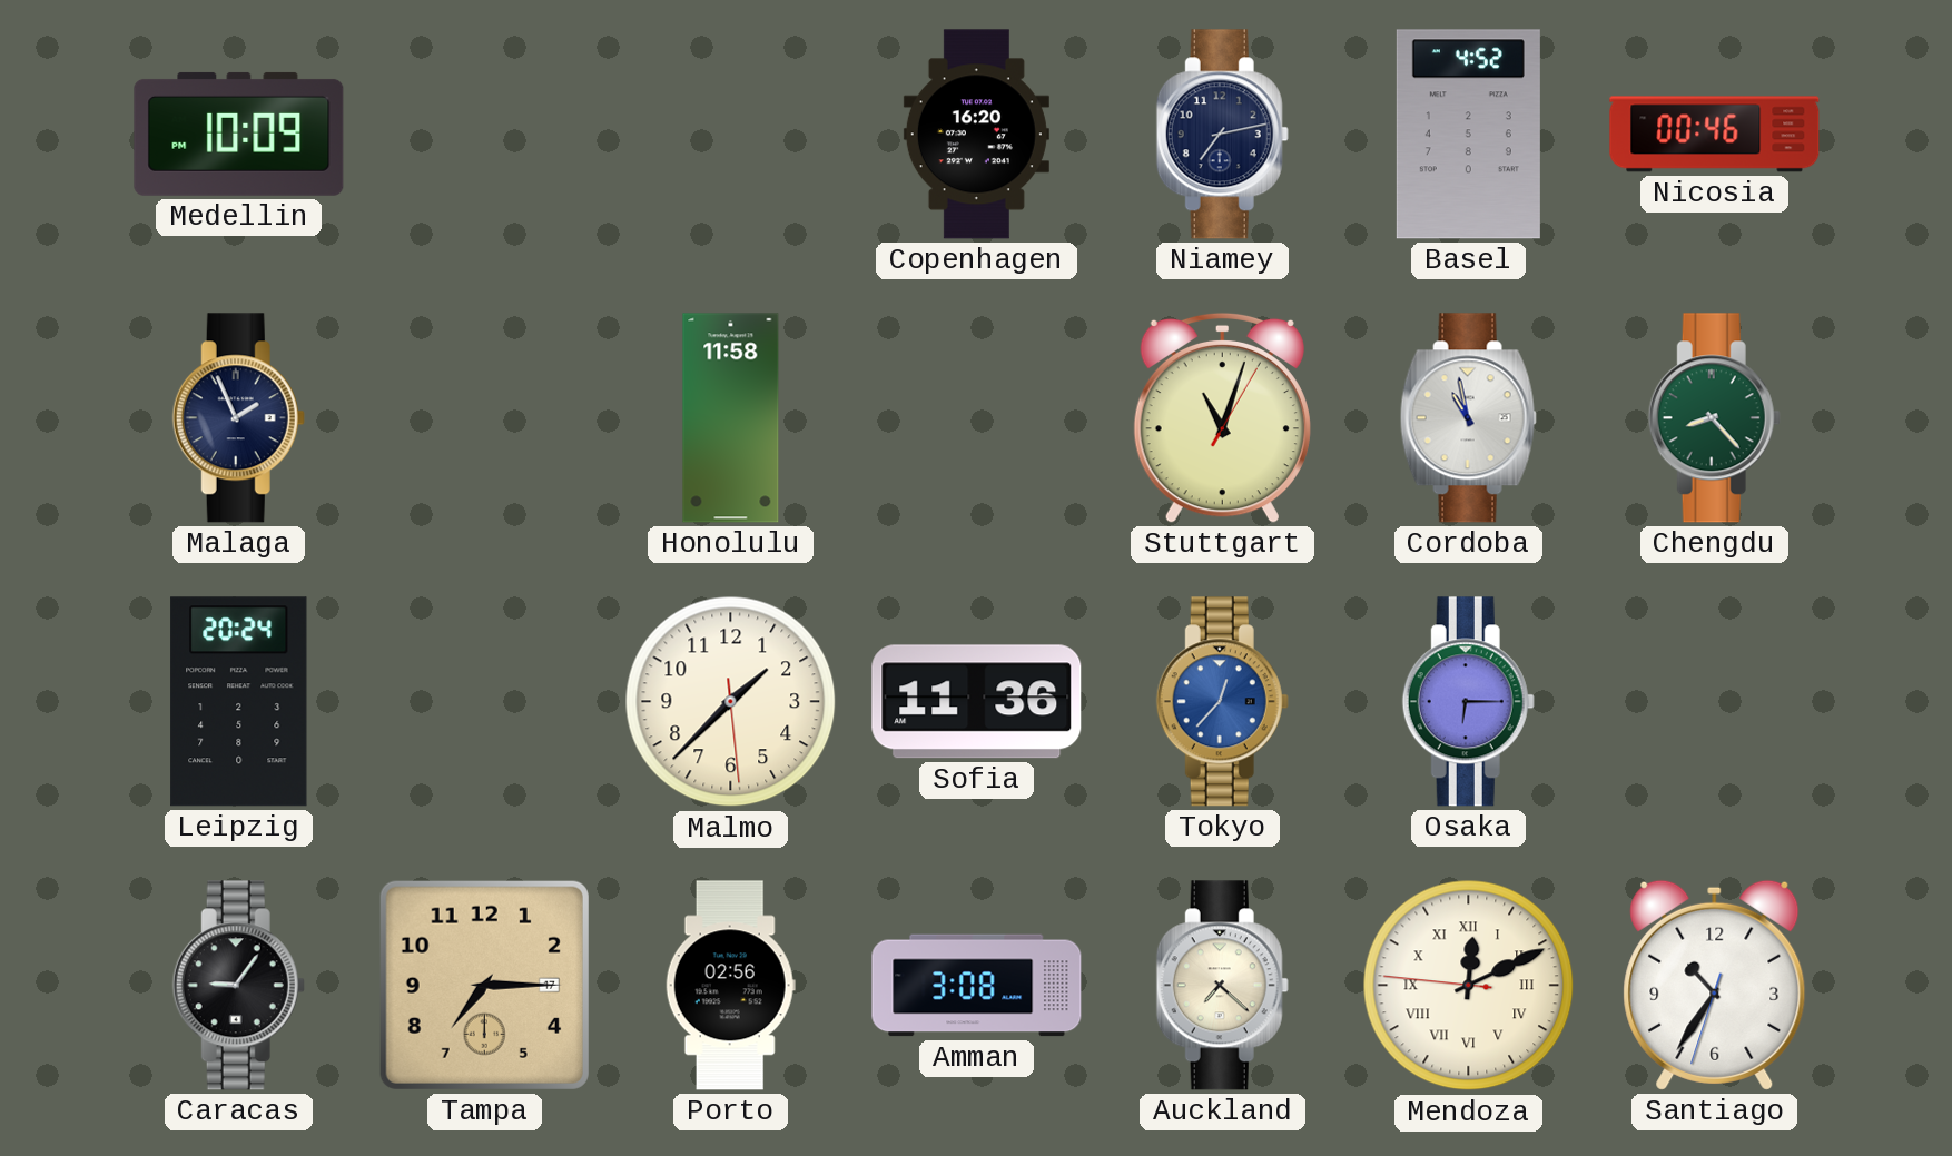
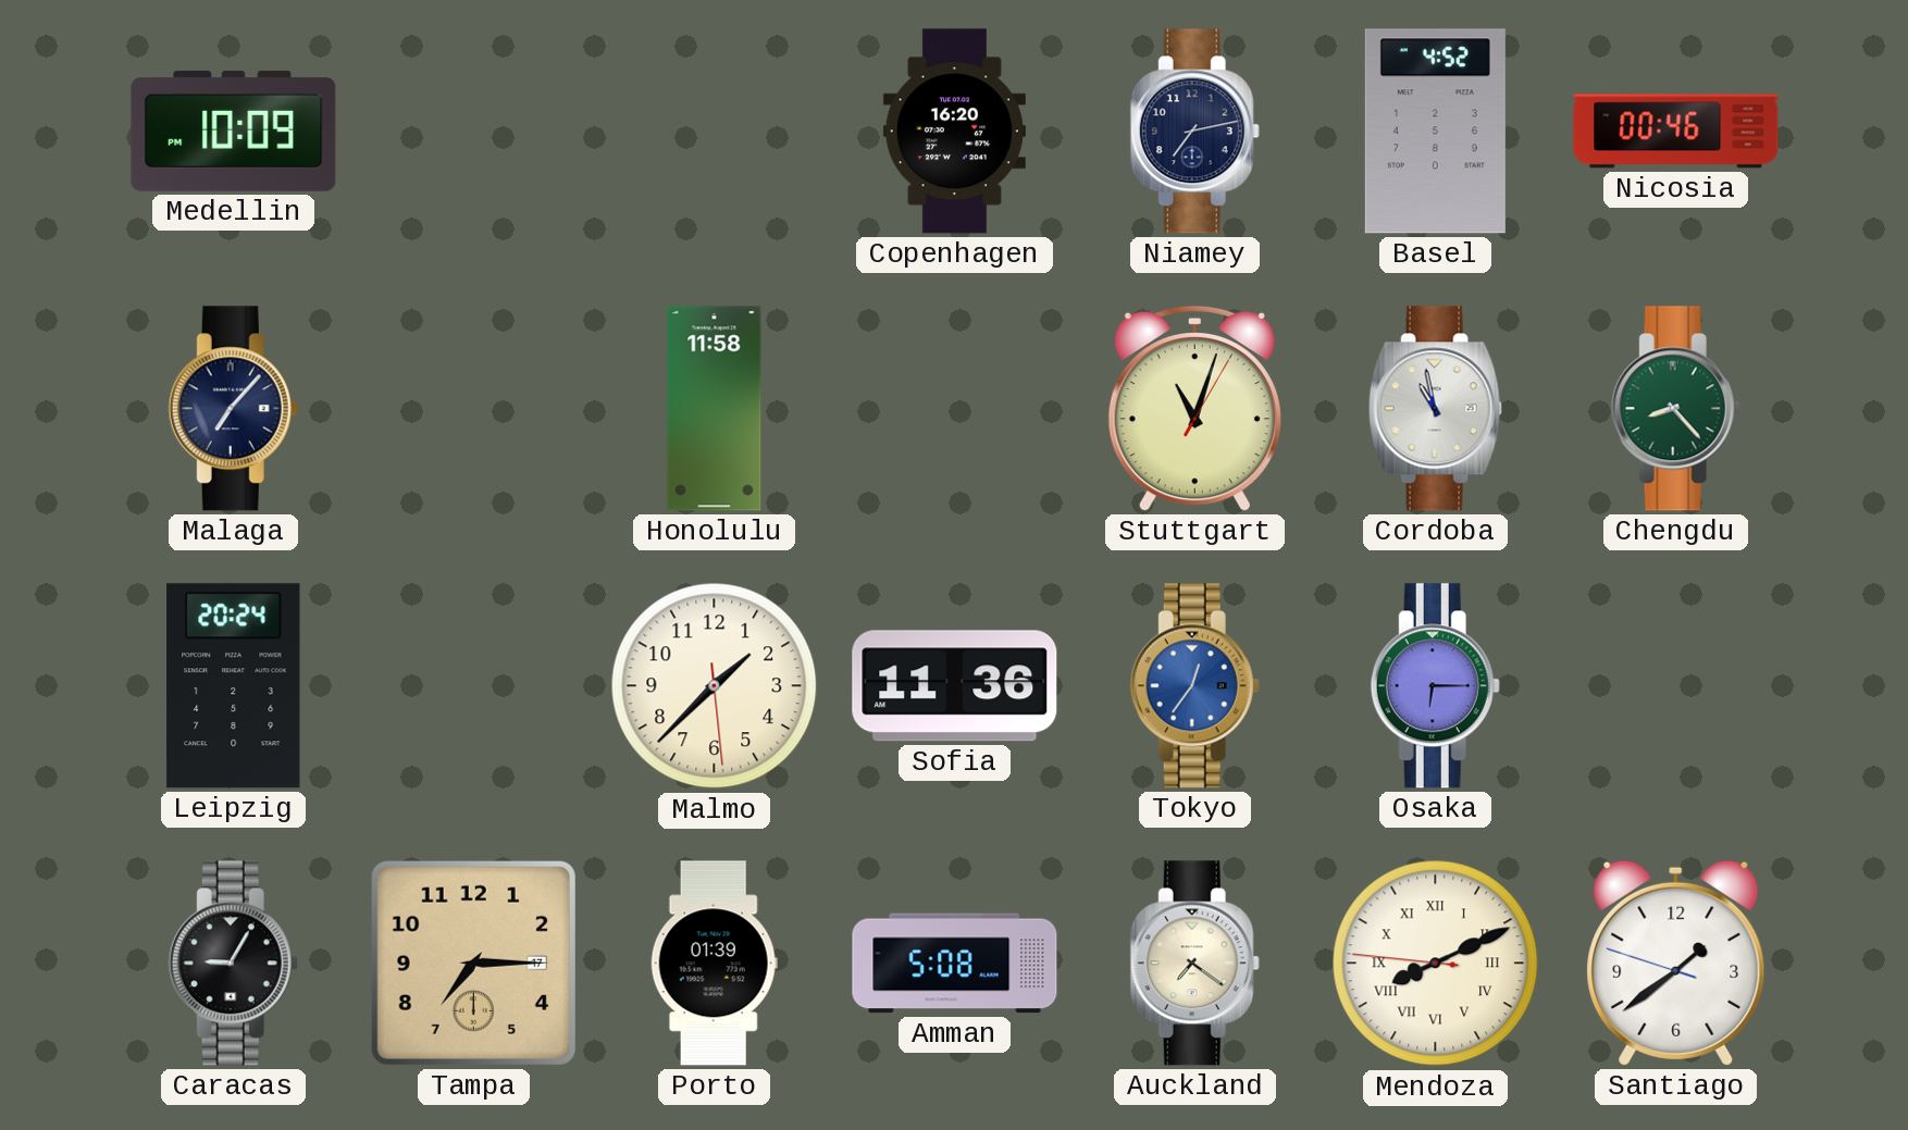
Malaga: 1:56 -> 7:07
Tokyo: 12:37 -> 12:36
Caracas: 9:06 -> 9:05
Porto: 02:56 -> 01:39
Amman: 3:08 -> 5:08
Auckland: 7:22 -> 7:21
Mendoza: 12:10 -> 8:10
Santiago: 10:35 -> 1:38
